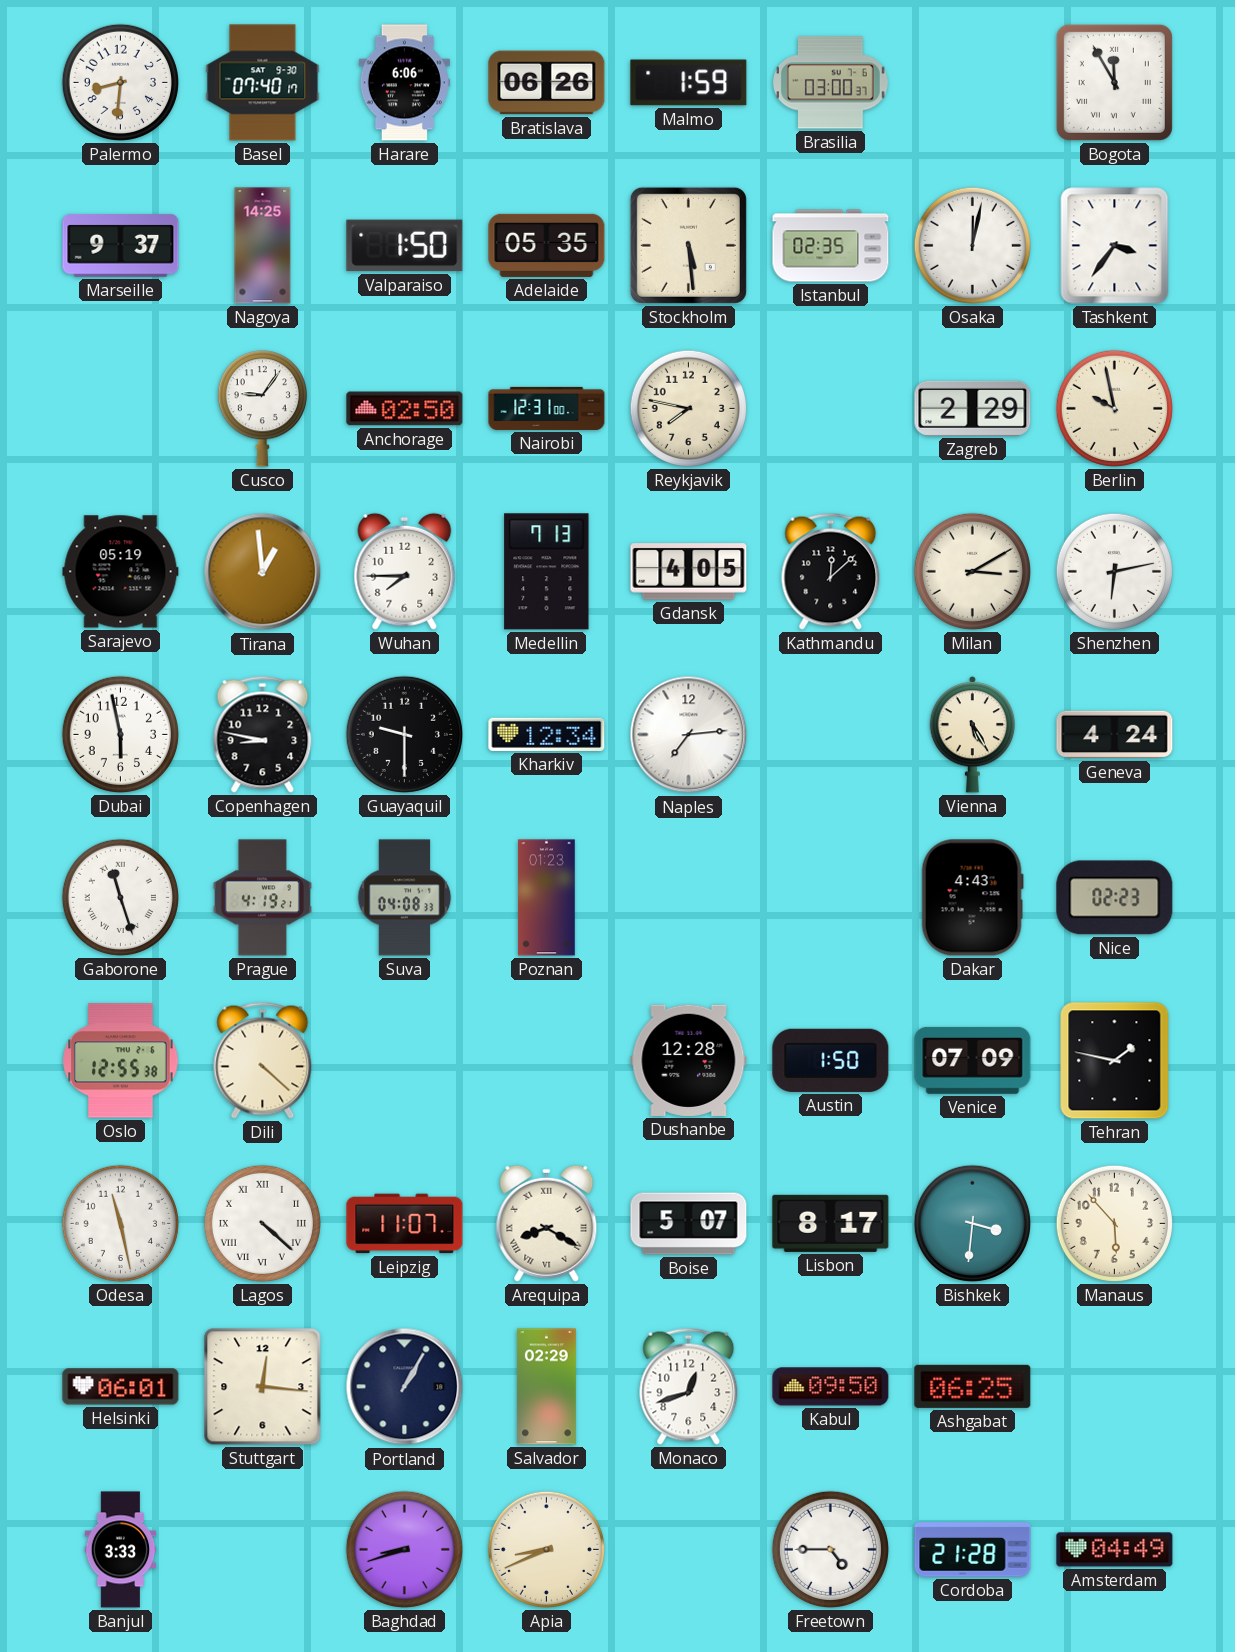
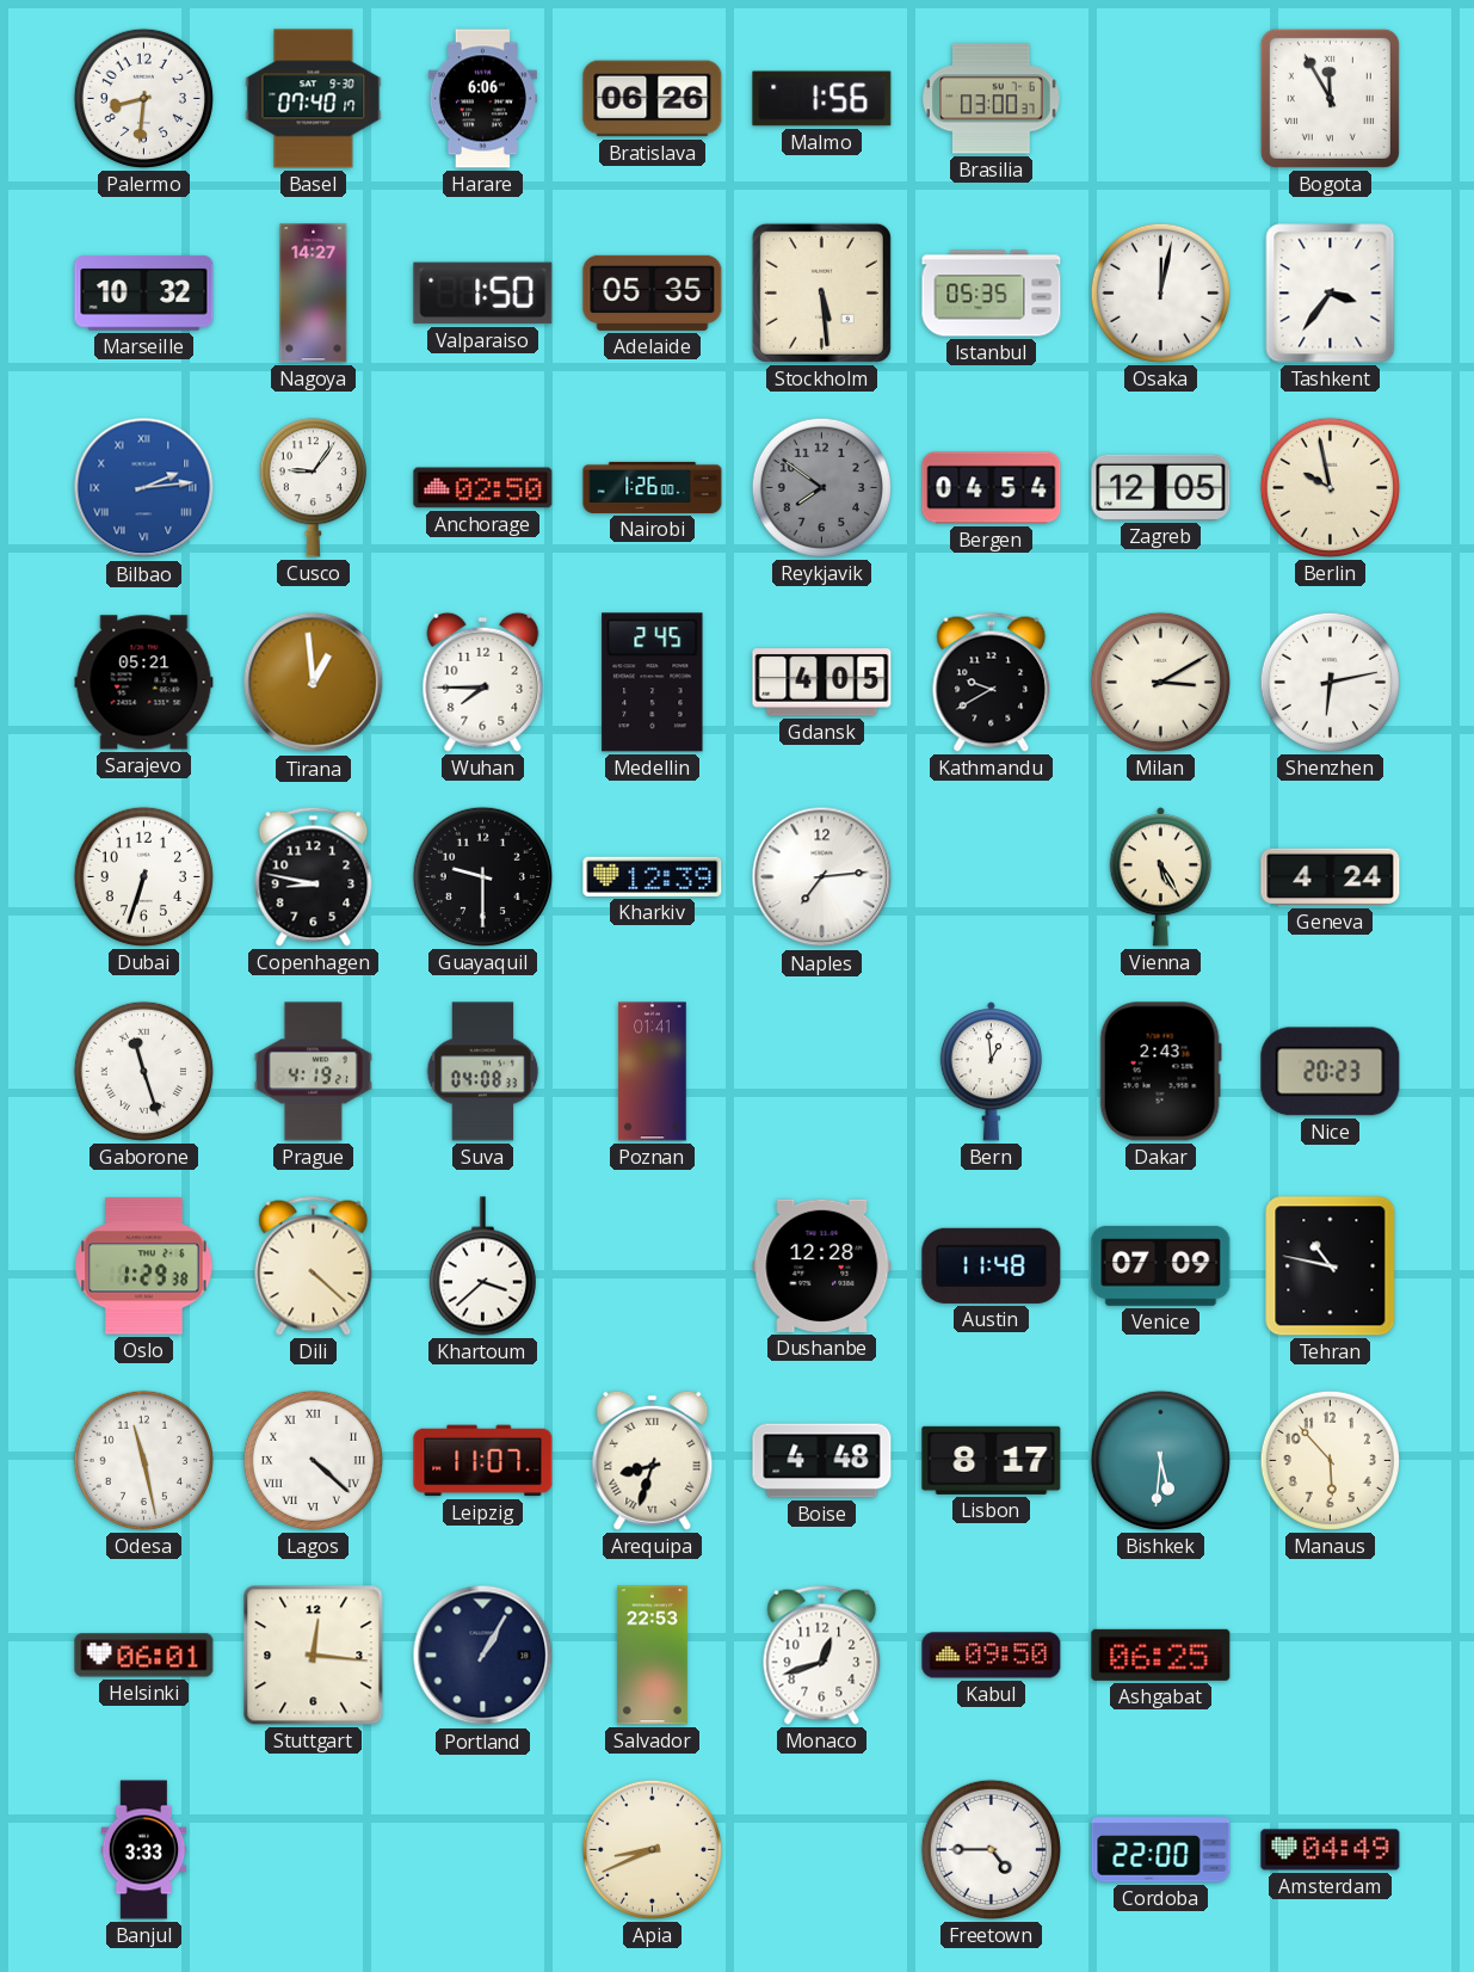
Malmo: 1:59 -> 1:56
Marseille: 9:37 -> 10:32
Nagoya: 14:25 -> 14:27
Istanbul: 02:35 -> 05:35
Bilbao: none -> 2:14
Nairobi: 12:31 -> 1:26
Reykjavik: 7:47 -> 7:51
Reykjavik dial: cream -> grey
Bergen: none -> 04:54
Zagreb: 2:29 -> 12:05
Sarajevo: 05:19 -> 05:21
Medellin: 7:13 -> 2:45
Kathmandu: 12:08 -> 9:40
Dubai: 5:58 -> 6:33
Kharkiv: 12:34 -> 12:39
Poznan: 01:23 -> 01:41
Bern: none -> 12:59
Dakar: 4:43 -> 2:43
Nice: 02:23 -> 20:23
Oslo: 12:55 -> 1:29
Khartoum: none -> 3:38
Austin: 1:50 -> 11:48
Tehran: 1:47 -> 10:47
Arequipa: 8:20 -> 8:33
Boise: 5:07 -> 4:48
Bishkek: 3:31 -> 5:31
Salvador: 02:29 -> 22:53
Baghdad: 8:42 -> none
Cordoba: 21:28 -> 22:00
